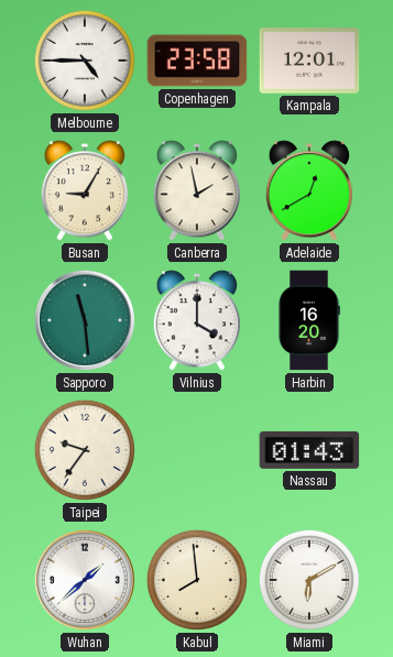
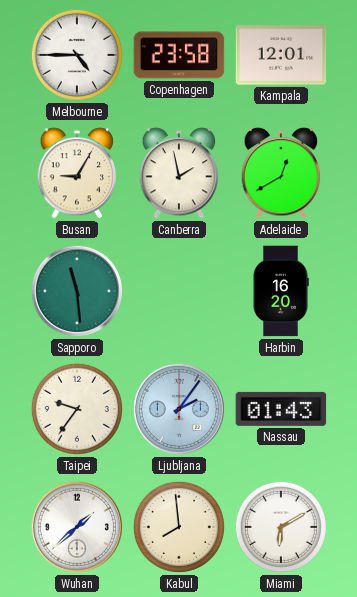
Vilnius: 4:00 -> none
Ljubljana: none -> 2:06
